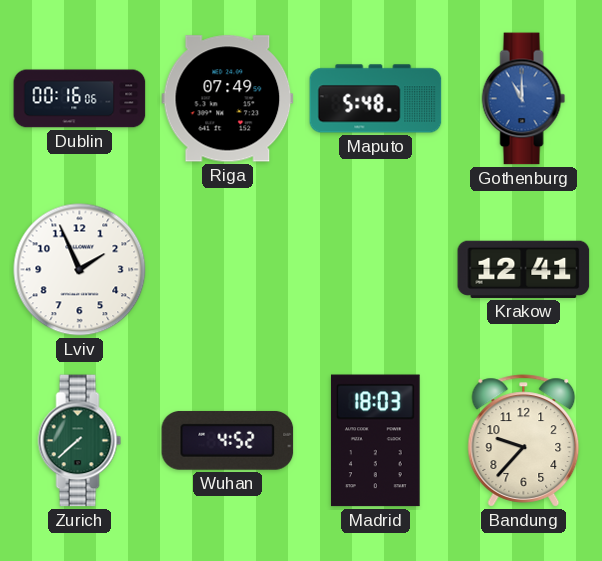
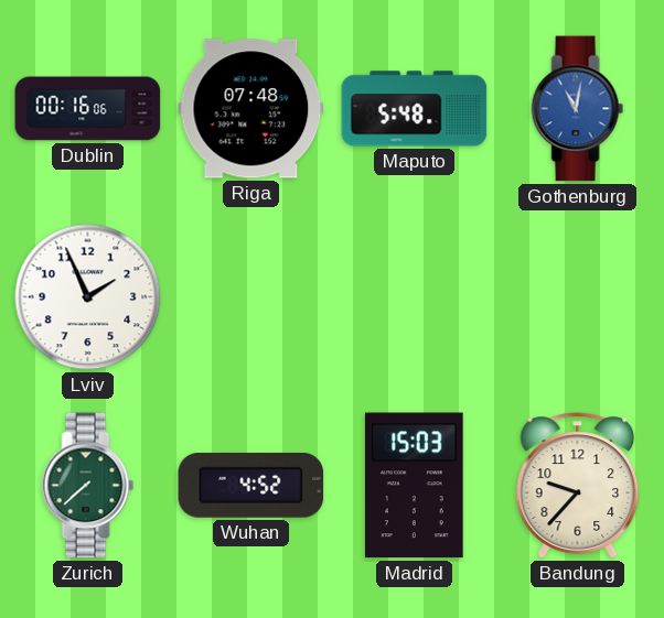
Riga: 07:49 -> 07:48
Gothenburg: 11:00 -> 11:02
Krakow: 12:41 -> none
Madrid: 18:03 -> 15:03
